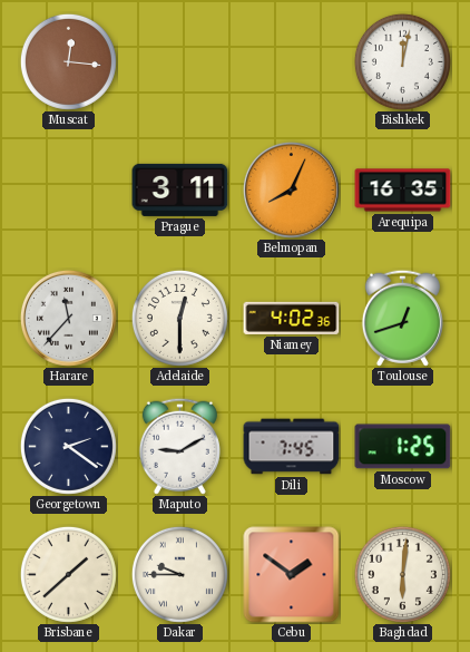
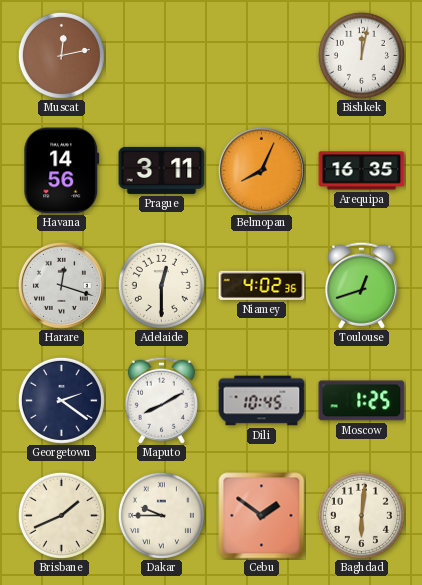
Muscat: 12:16 -> 12:13
Havana: none -> 14:56
Harare: 11:37 -> 12:18
Maputo: 9:10 -> 8:10
Dili: 7:45 -> 10:45
Brisbane: 1:38 -> 1:41
